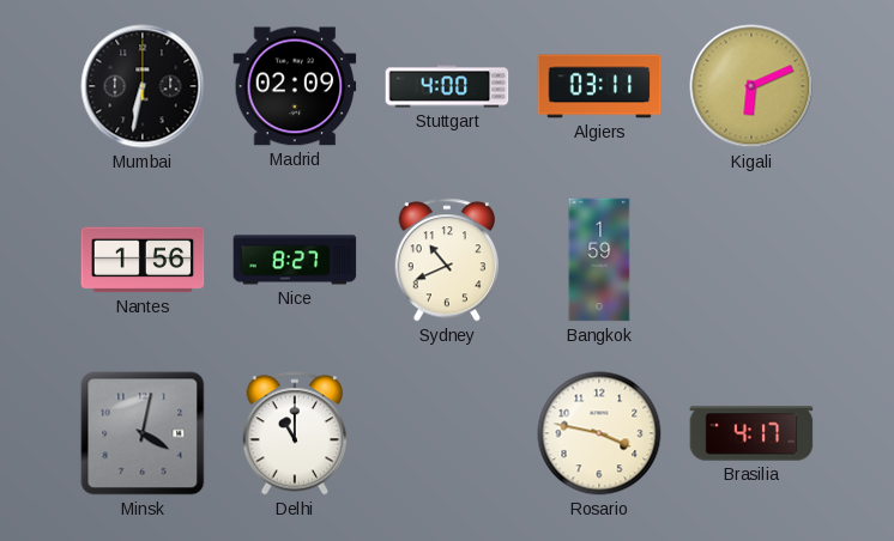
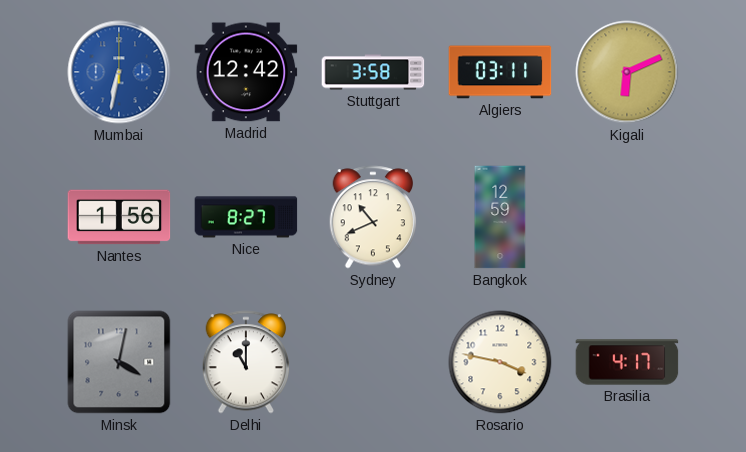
Mumbai dial: black -> blue
Madrid: 02:09 -> 12:42
Stuttgart: 4:00 -> 3:58
Bangkok: 1:59 -> 12:59
